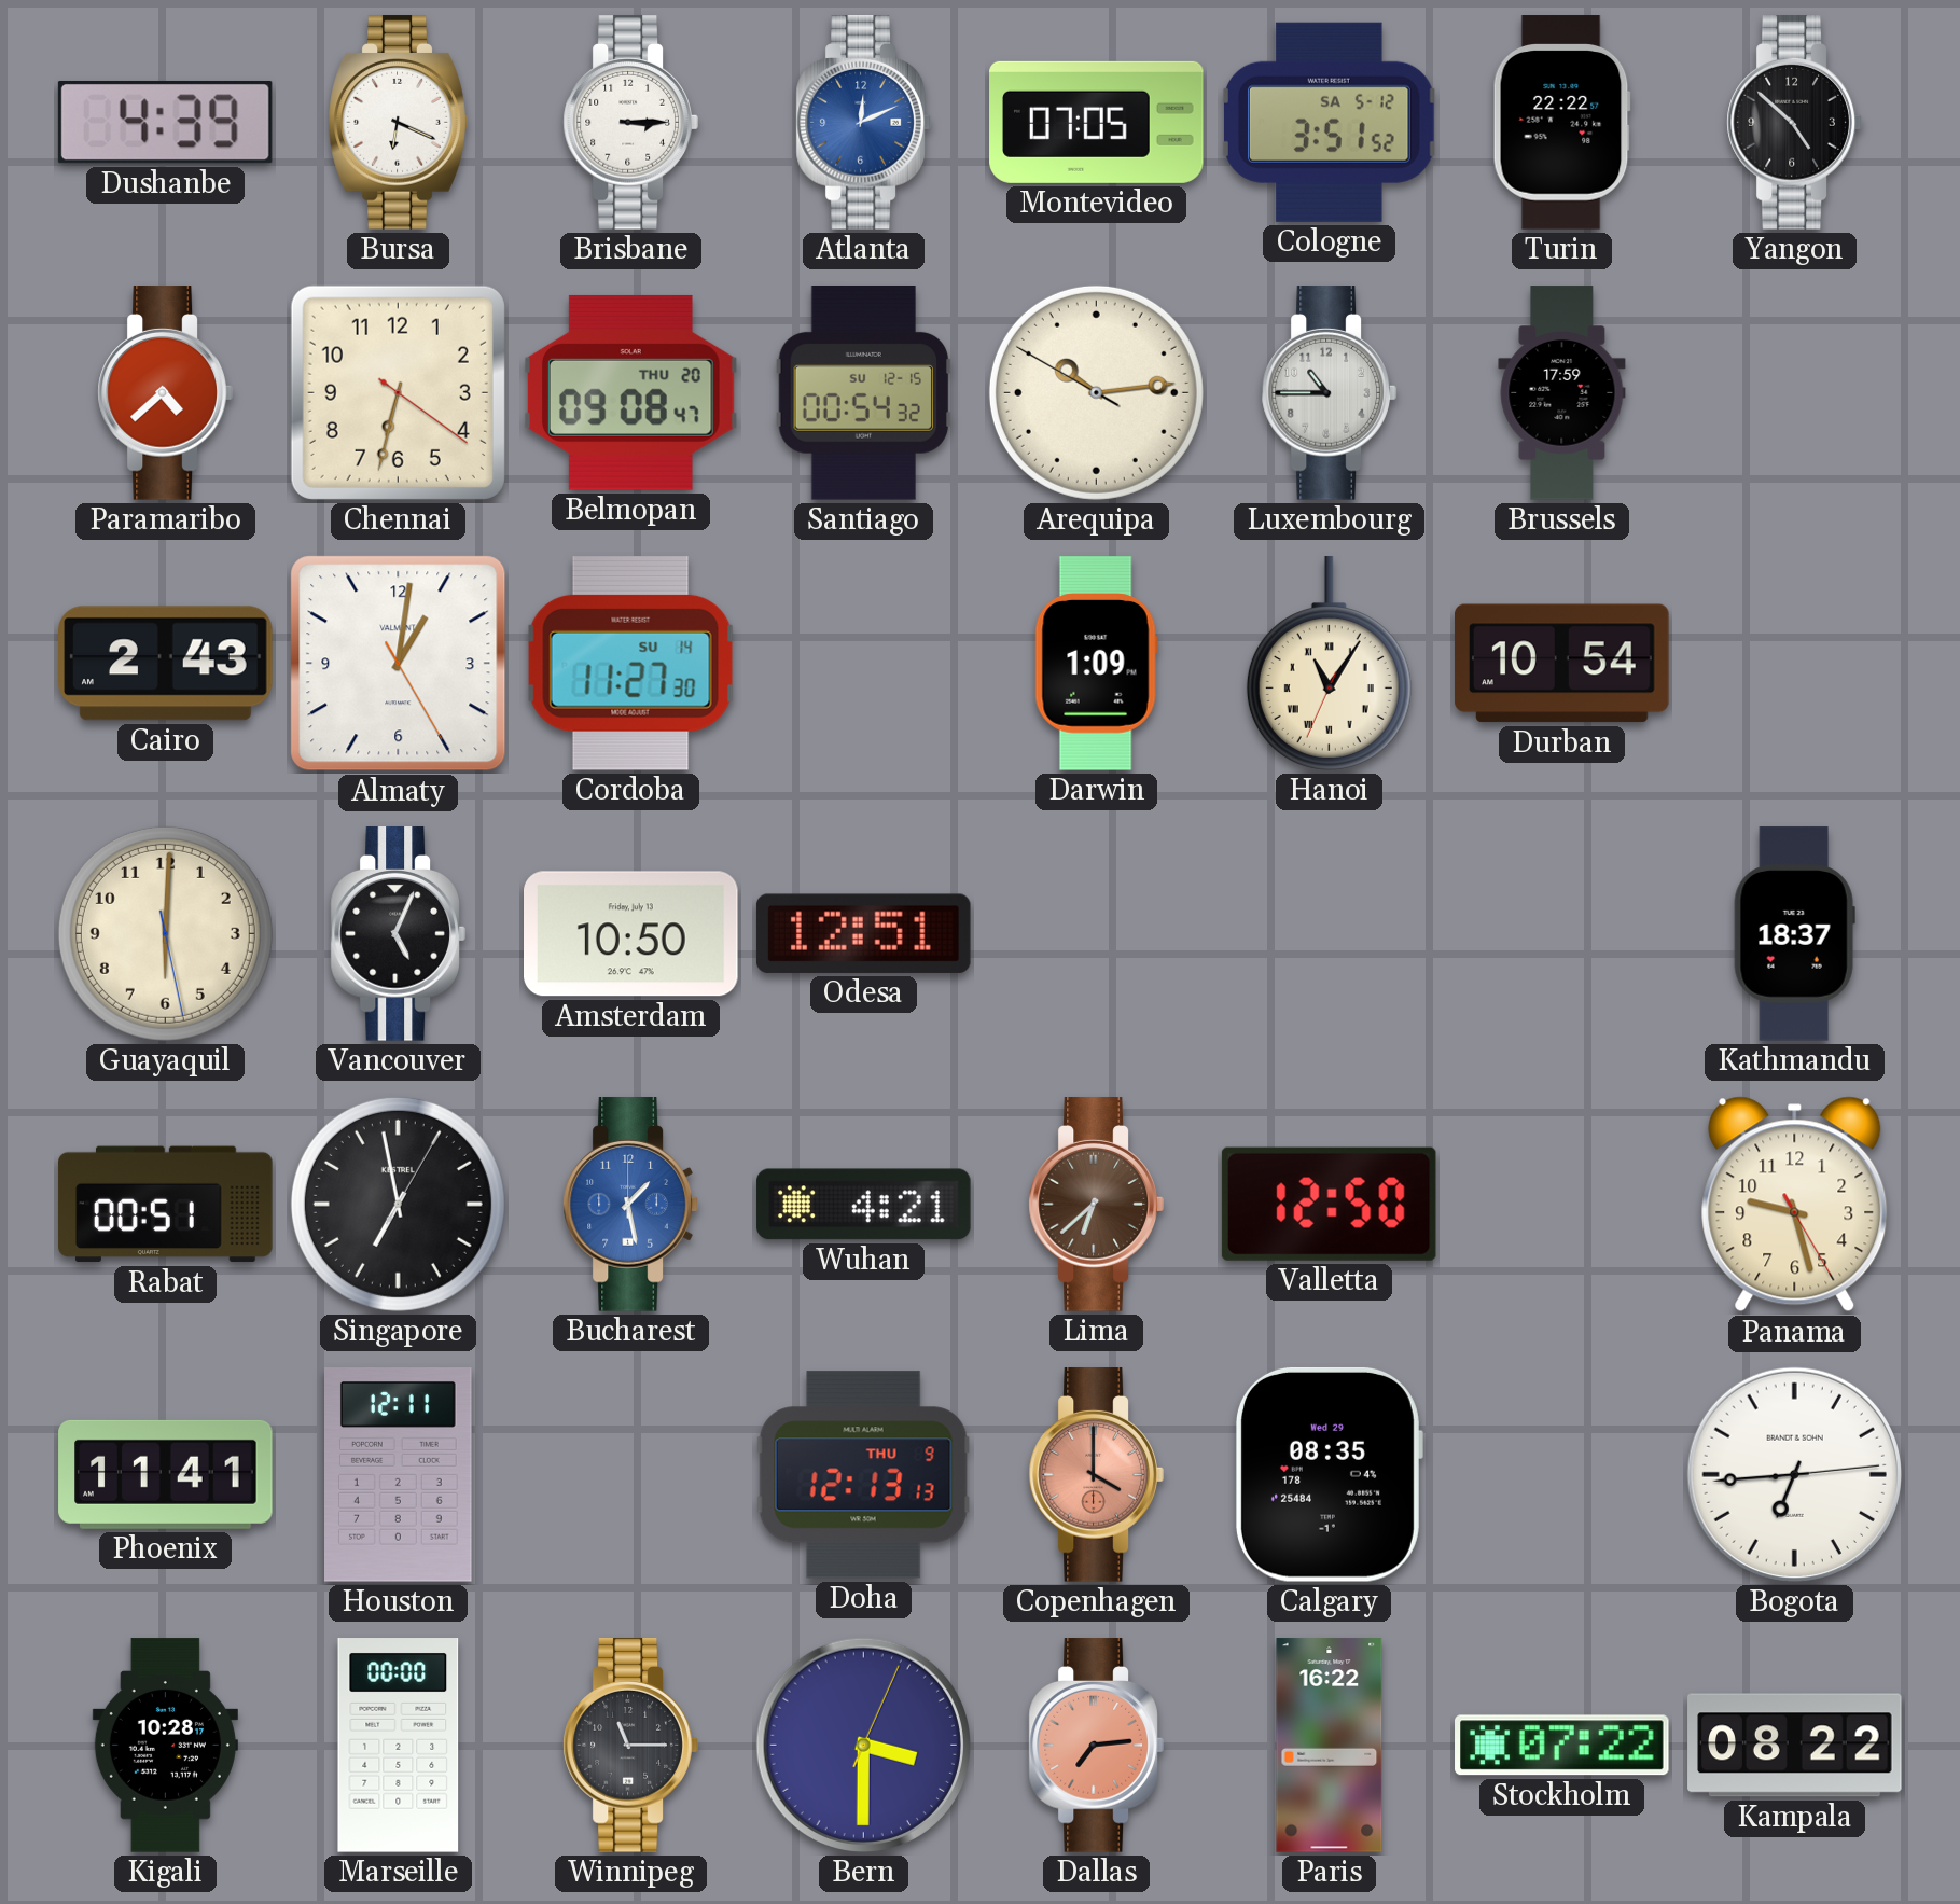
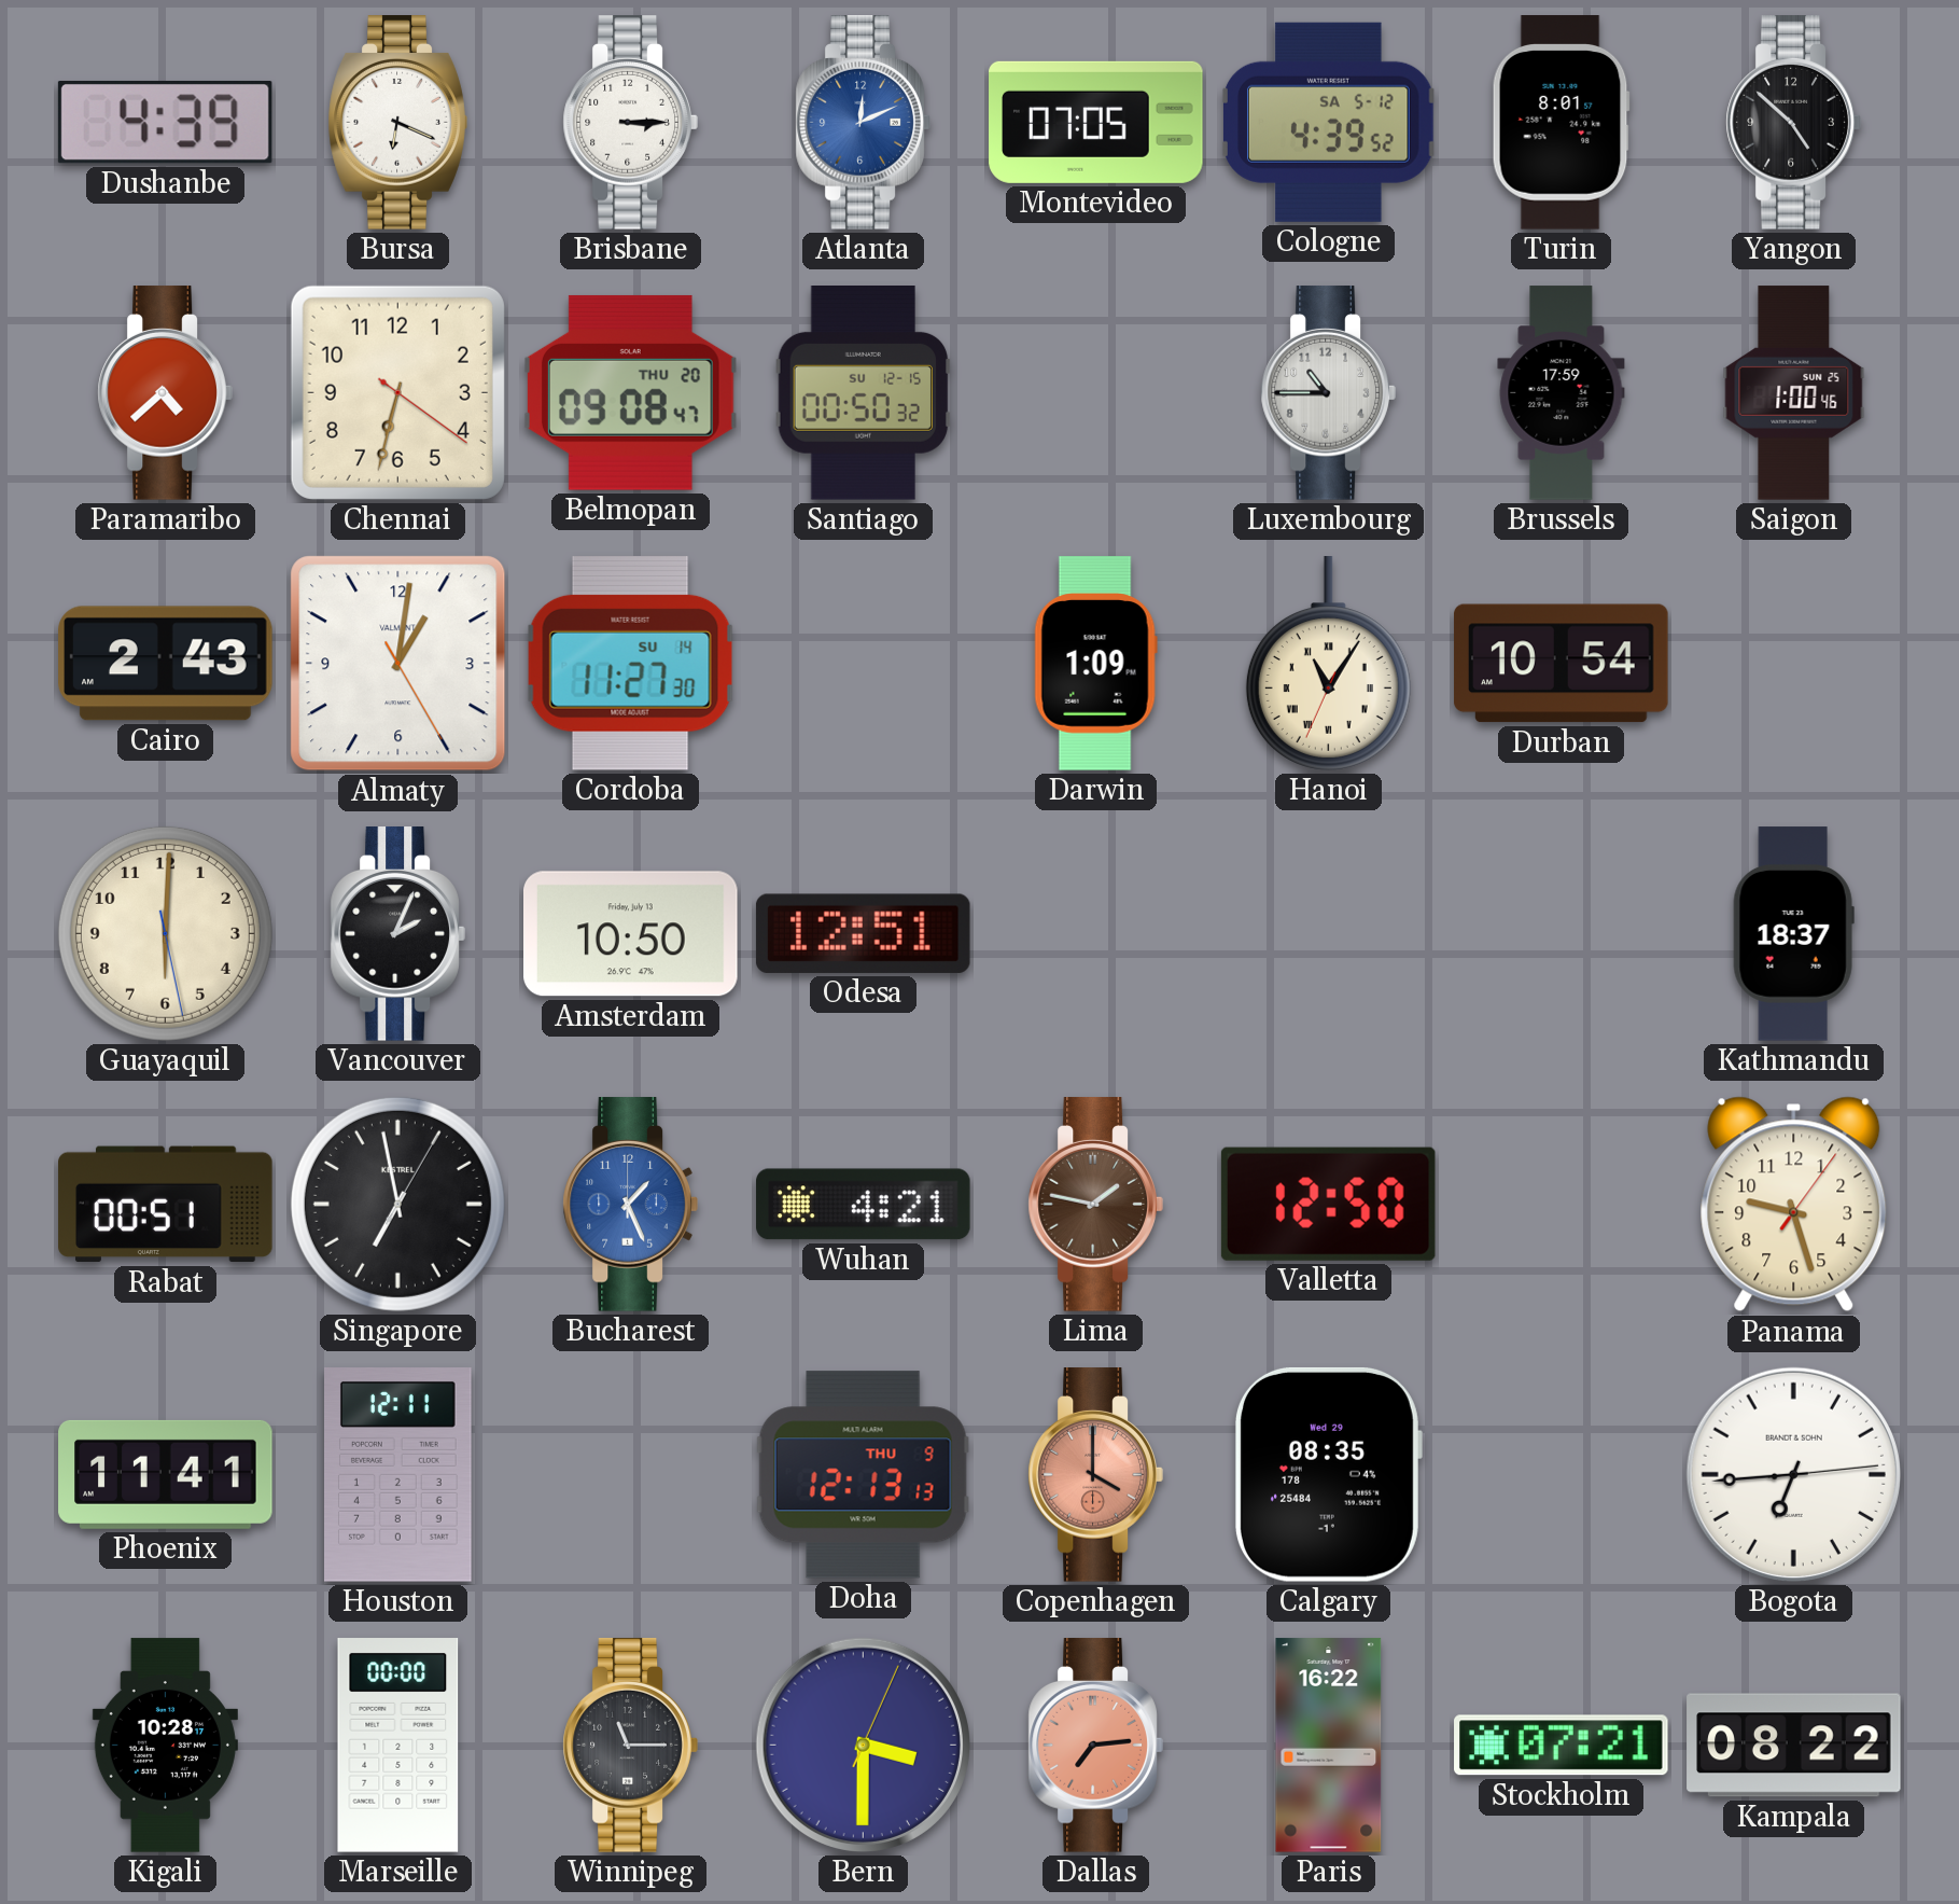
Cologne: 3:51 -> 4:39
Turin: 22:22 -> 8:01
Santiago: 00:54 -> 00:50
Arequipa: 10:13 -> none
Saigon: none -> 1:00
Vancouver: 5:04 -> 2:04
Bucharest: 1:28 -> 1:26
Lima: 6:38 -> 1:47
Panama: 9:27:25 -> 9:27:06
Stockholm: 07:22 -> 07:21
